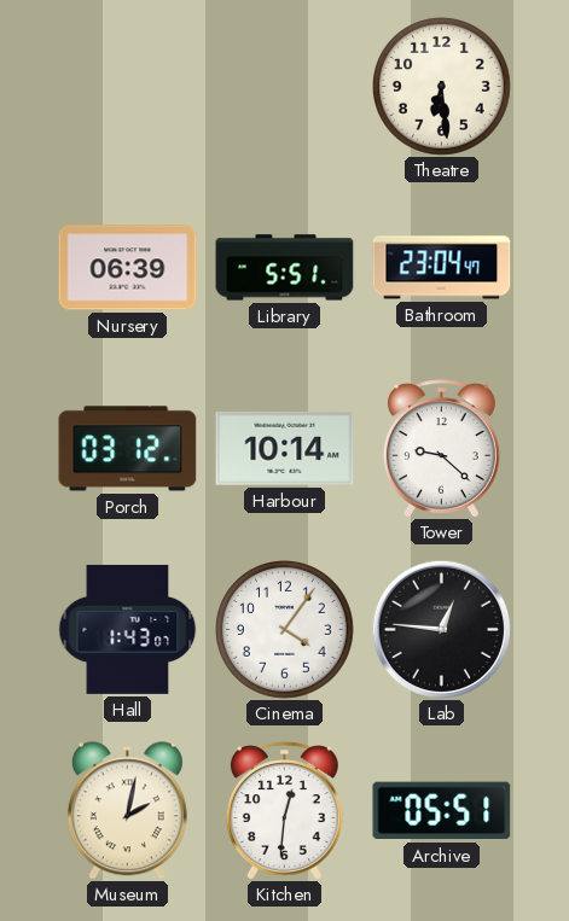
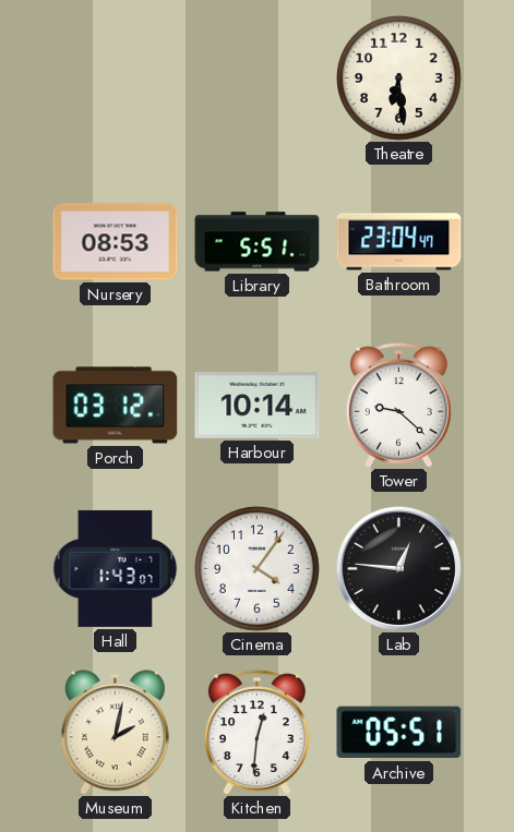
Nursery: 06:39 -> 08:53
